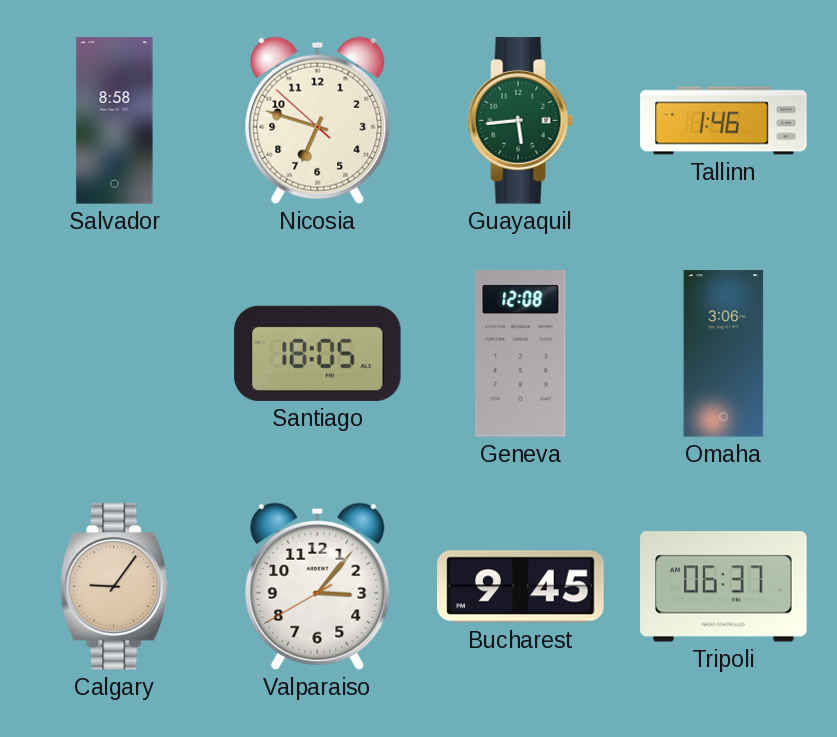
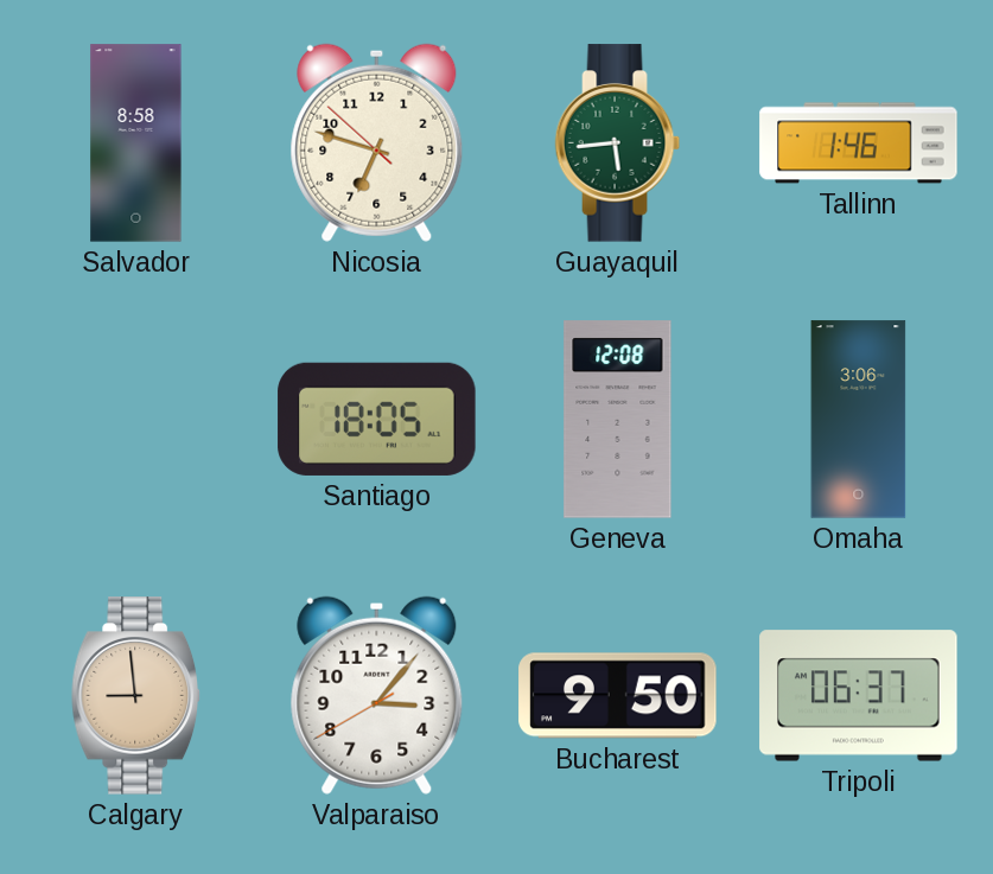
Calgary: 9:06 -> 8:59
Bucharest: 9:45 -> 9:50
